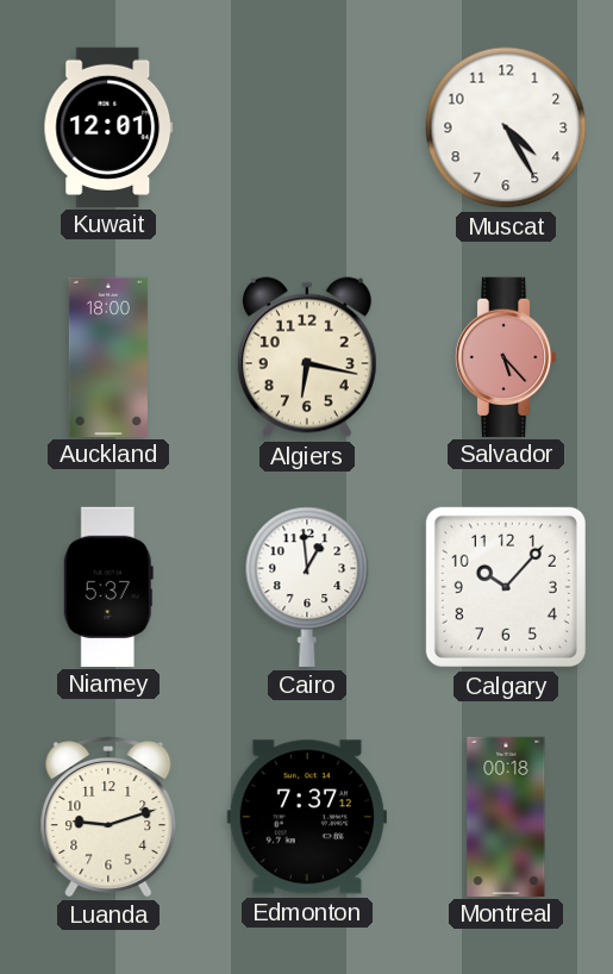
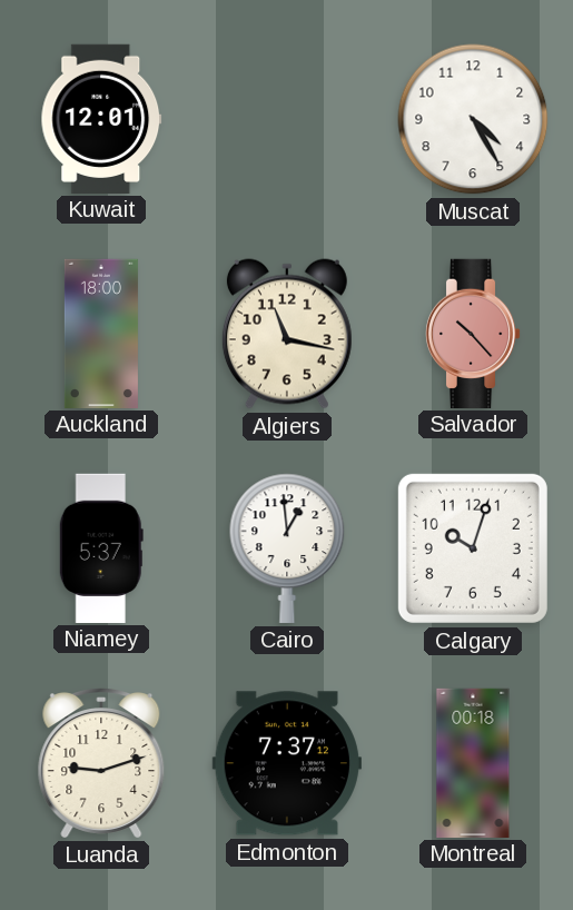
Algiers: 6:17 -> 11:17
Salvador: 5:23 -> 10:23
Calgary: 10:07 -> 10:03
